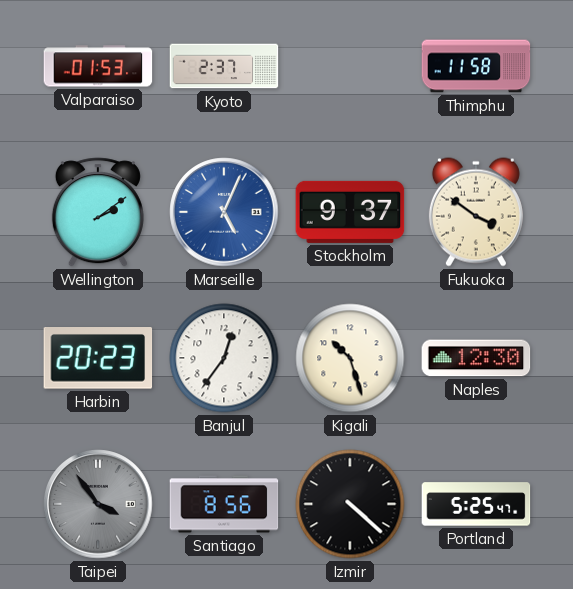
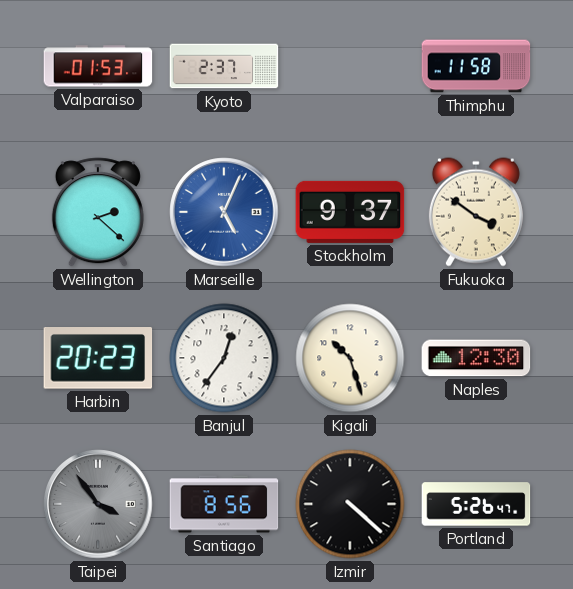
Wellington: 2:09 -> 2:22
Portland: 5:25 -> 5:26
